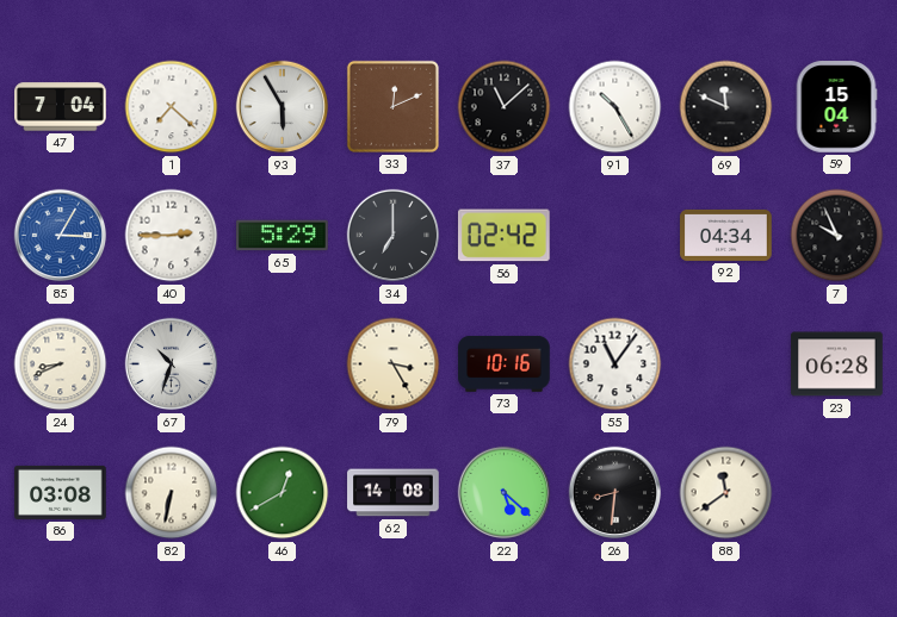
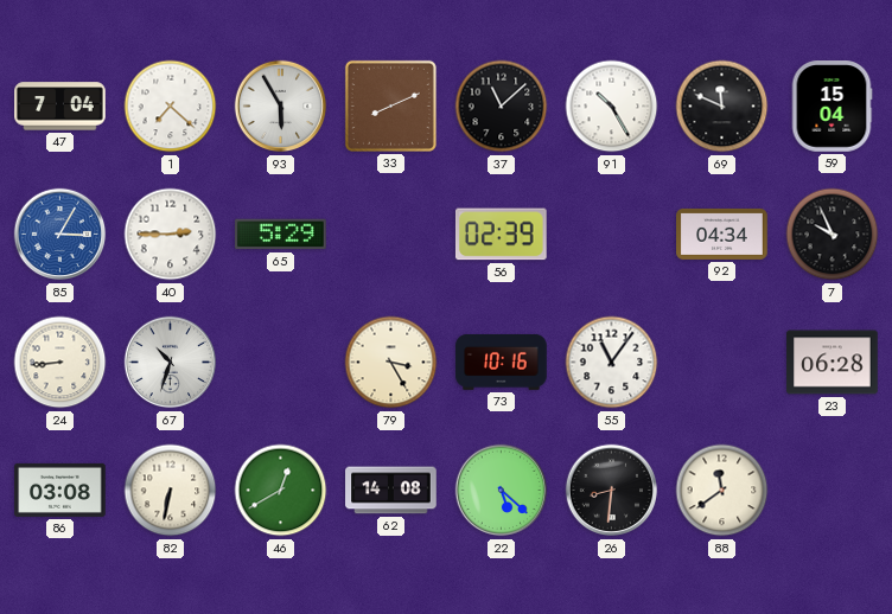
33: 12:11 -> 8:11
34: 7:00 -> none
56: 02:42 -> 02:39
24: 8:41 -> 8:44
